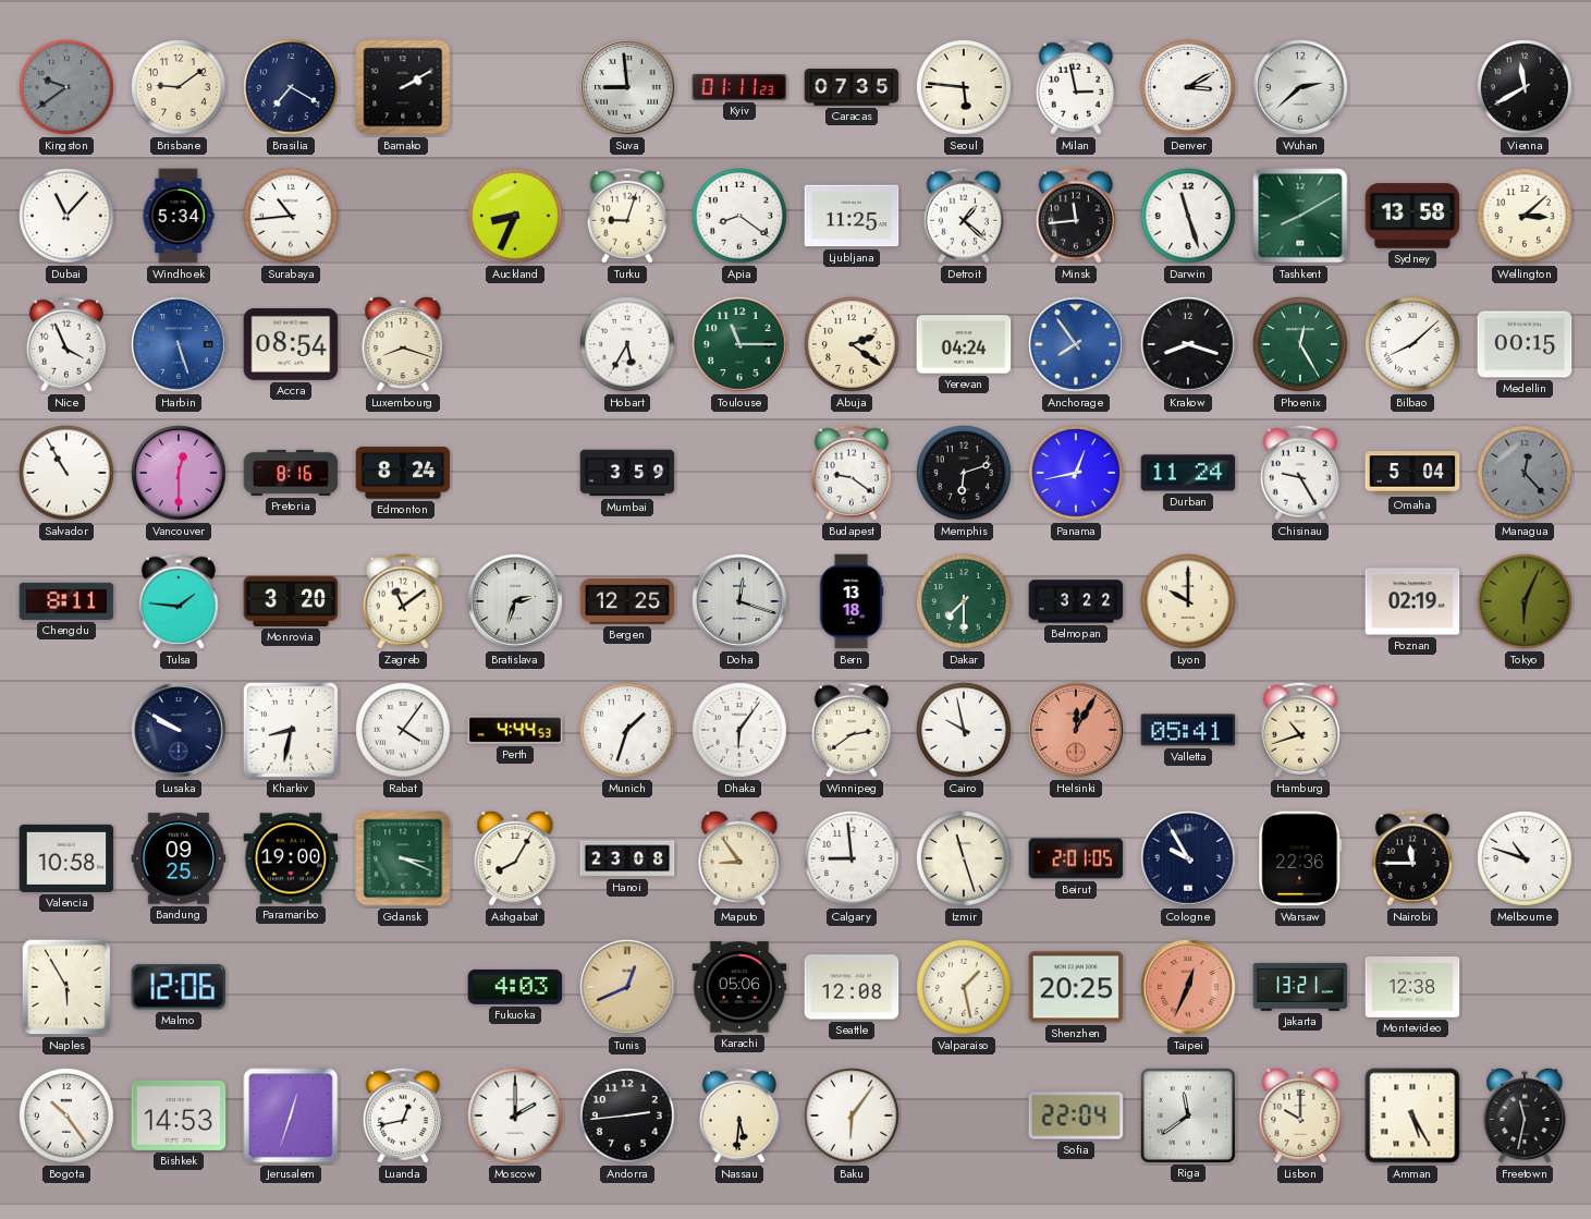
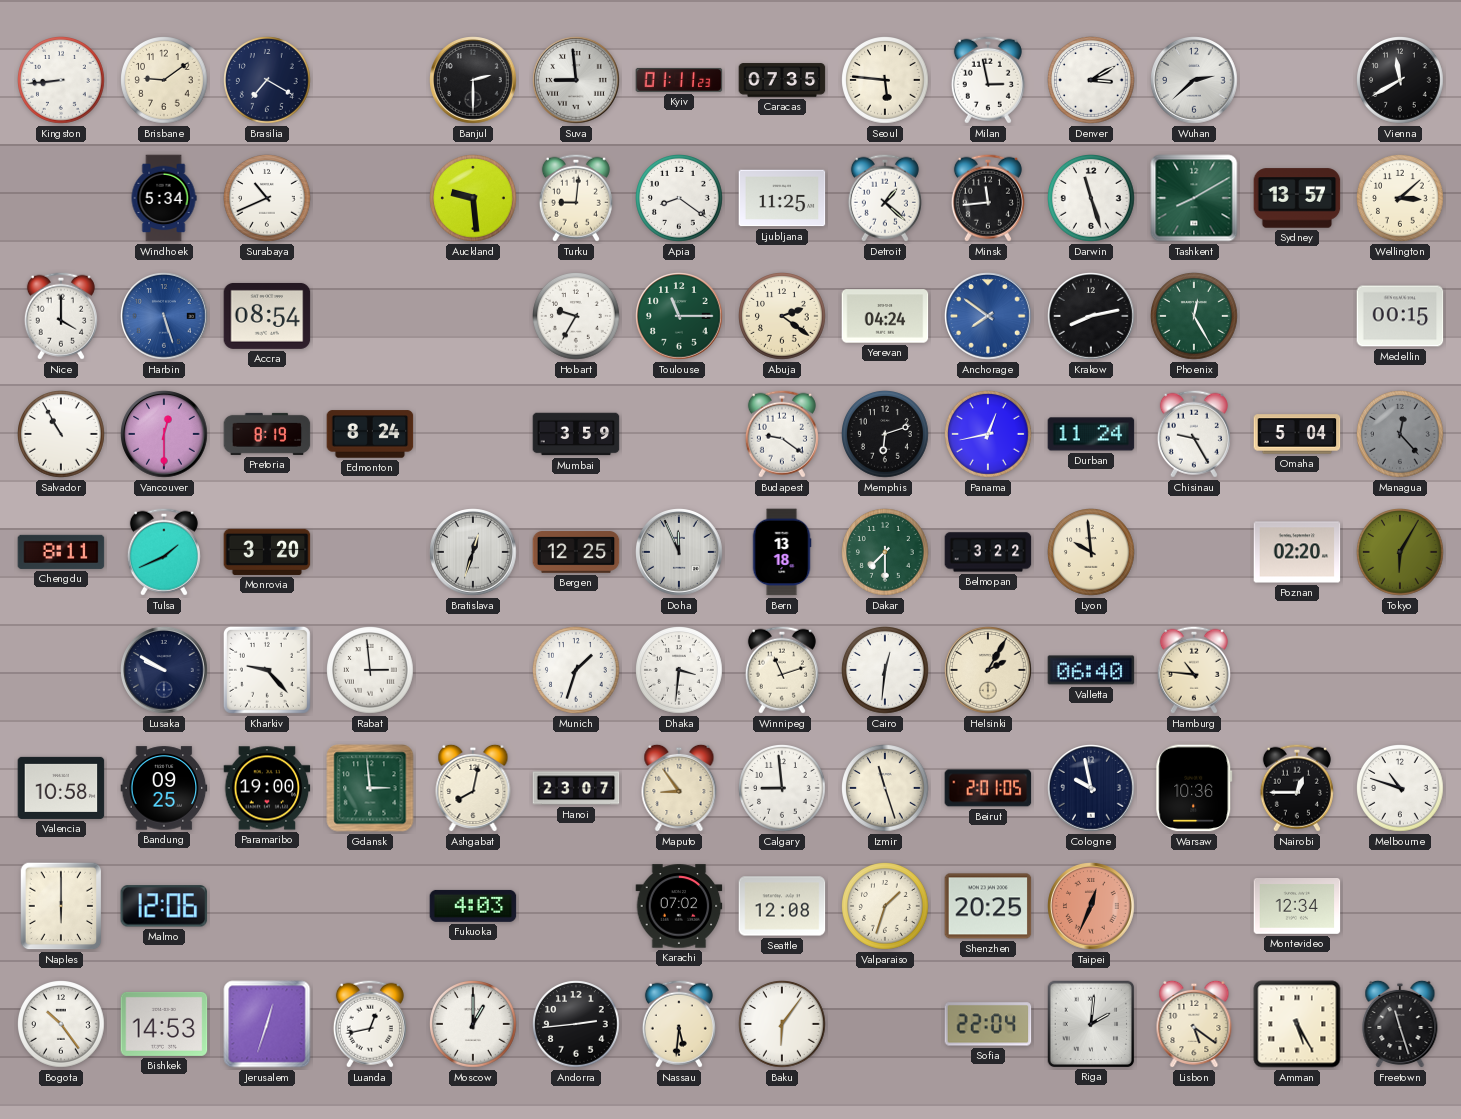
Kingston: 9:39 -> 8:44
Kingston dial: grey -> white
Bamako: 2:10 -> none
Banjul: none -> 2:30
Dubai: 11:07 -> none
Surabaya: 10:44 -> 10:41
Auckland: 8:34 -> 9:29
Turku: 9:03 -> 9:01
Sydney: 13:58 -> 13:57
Nice: 3:56 -> 4:00
Luxembourg: 8:18 -> none
Hobart: 5:35 -> 9:35
Anchorage: 7:54 -> 7:51
Krakow: 8:18 -> 8:13
Bilbao: 8:08 -> none
Pretoria: 8:16 -> 8:19
Tulsa: 1:46 -> 1:41
Zagreb: 11:09 -> none
Bratislava: 2:33 -> 12:33
Doha: 12:18 -> 11:56
Lyon: 10:00 -> 9:59
Poznan: 02:19 -> 02:20
Tokyo: 6:04 -> 6:05
Kharkiv: 8:32 -> 9:23
Rabat: 4:06 -> 2:59
Perth: 4:44 -> none
Dhaka: 6:06 -> 3:31
Winnipeg: 2:39 -> 11:12
Cairo: 9:58 -> 12:31
Helsinki: 12:05 -> 2:05
Helsinki dial: salmon -> cream
Valletta: 05:41 -> 06:40
Hamburg: 10:42 -> 10:46
Gdansk: 3:19 -> 2:59
Ashgabat: 8:05 -> 8:02
Hanoi: 23:08 -> 23:07
Cologne: 9:55 -> 9:58
Warsaw: 22:36 -> 10:36
Nairobi: 11:45 -> 12:45
Naples: 5:55 -> 6:00
Tunis: 12:41 -> none
Karachi: 05:06 -> 07:02
Valparaiso: 1:28 -> 1:33
Jakarta: 13:21 -> none
Montevideo: 12:38 -> 12:34
Moscow: 2:00 -> 1:00
Riga: 11:39 -> 2:01
Lisbon: 10:00 -> 5:21
Freetown: 11:32 -> 11:27
